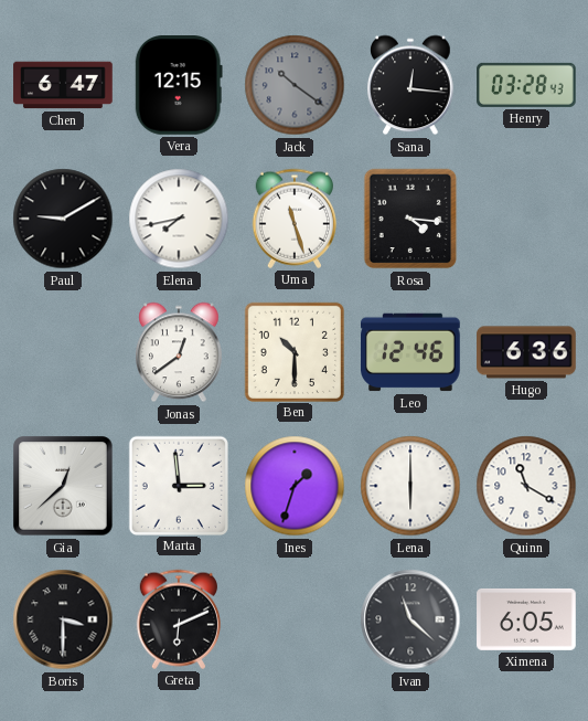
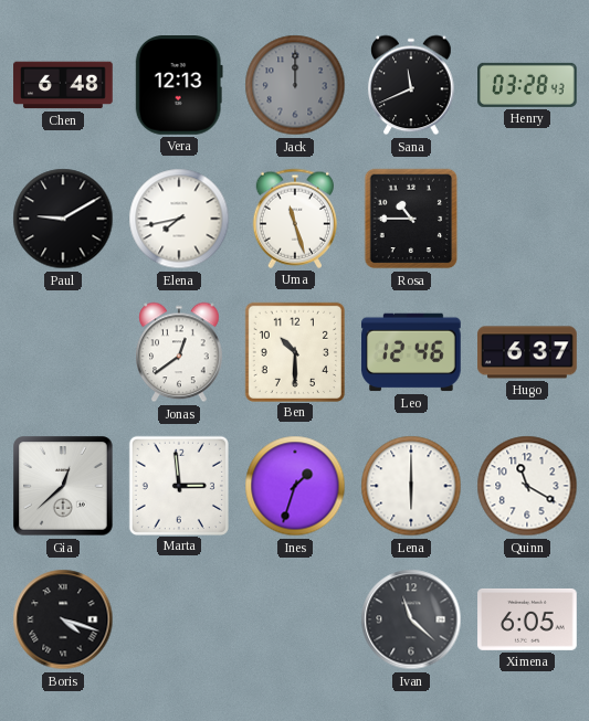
Chen: 6:47 -> 6:48
Vera: 12:15 -> 12:13
Jack: 10:21 -> 12:00
Sana: 12:16 -> 11:41
Rosa: 4:16 -> 10:45
Hugo: 6:36 -> 6:37
Boris: 3:30 -> 4:18
Greta: 6:11 -> none
